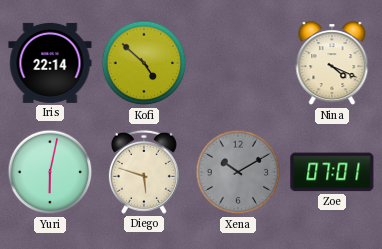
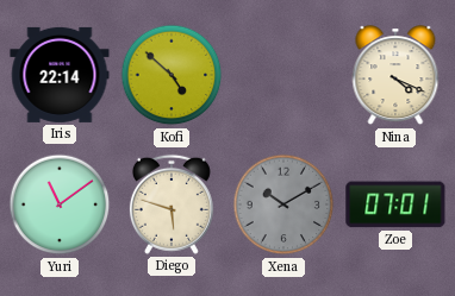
Yuri: 6:02 -> 11:09
